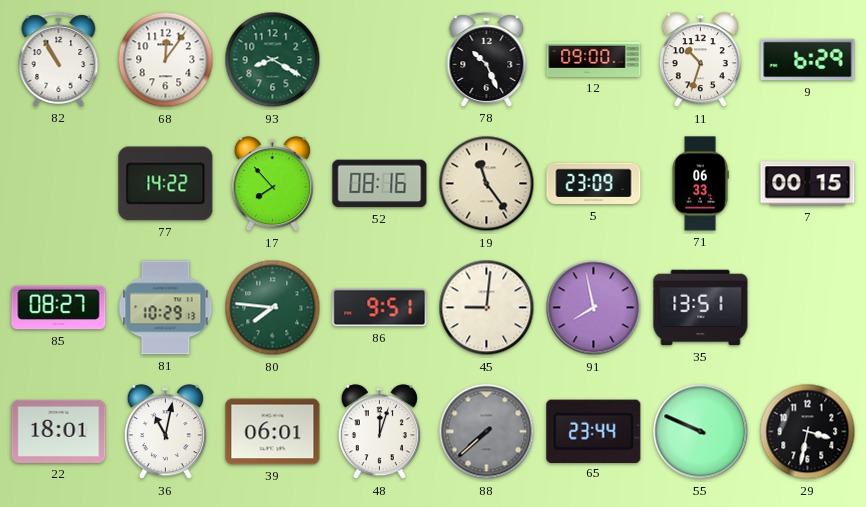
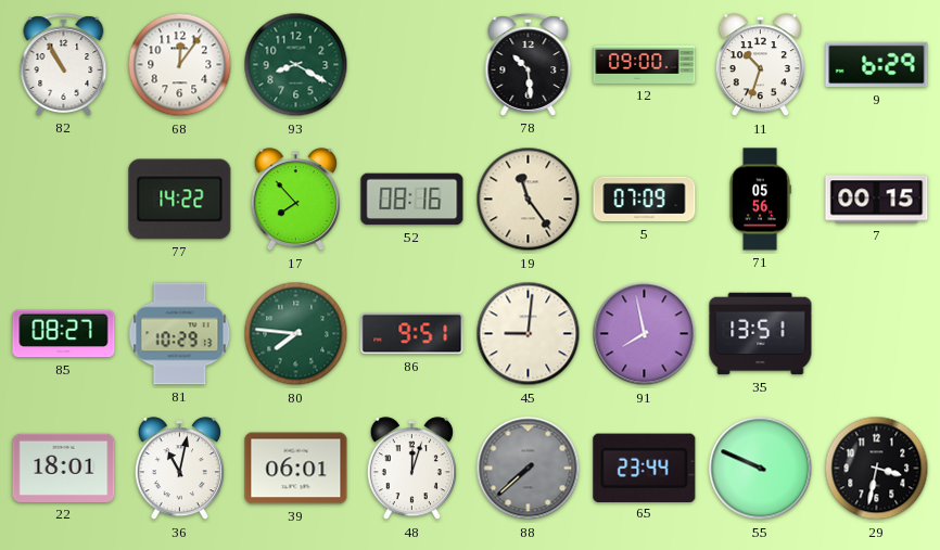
78: 10:26 -> 10:29
5: 23:09 -> 07:09
71: 06:33 -> 05:56
